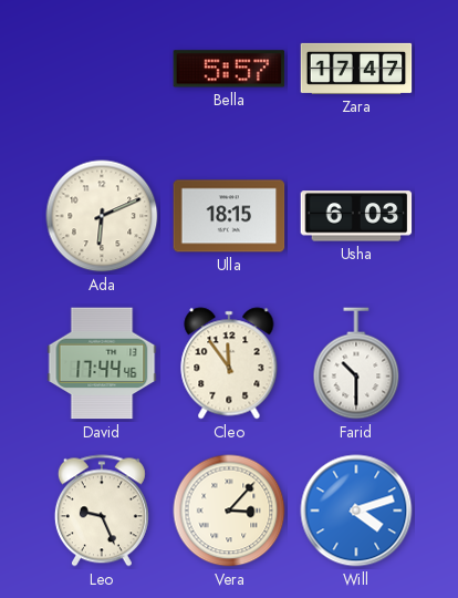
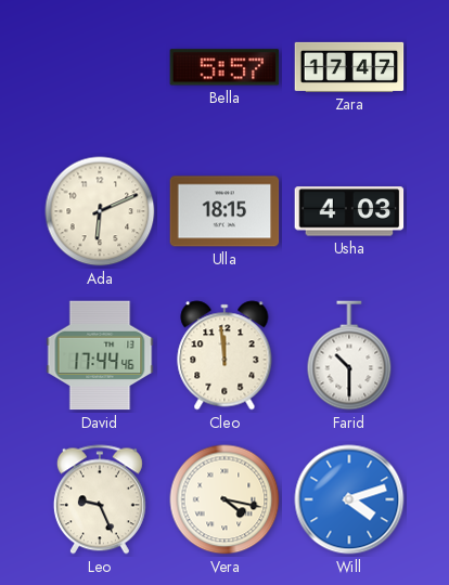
Usha: 6:03 -> 4:03
Cleo: 11:54 -> 11:59
Vera: 3:07 -> 4:17
